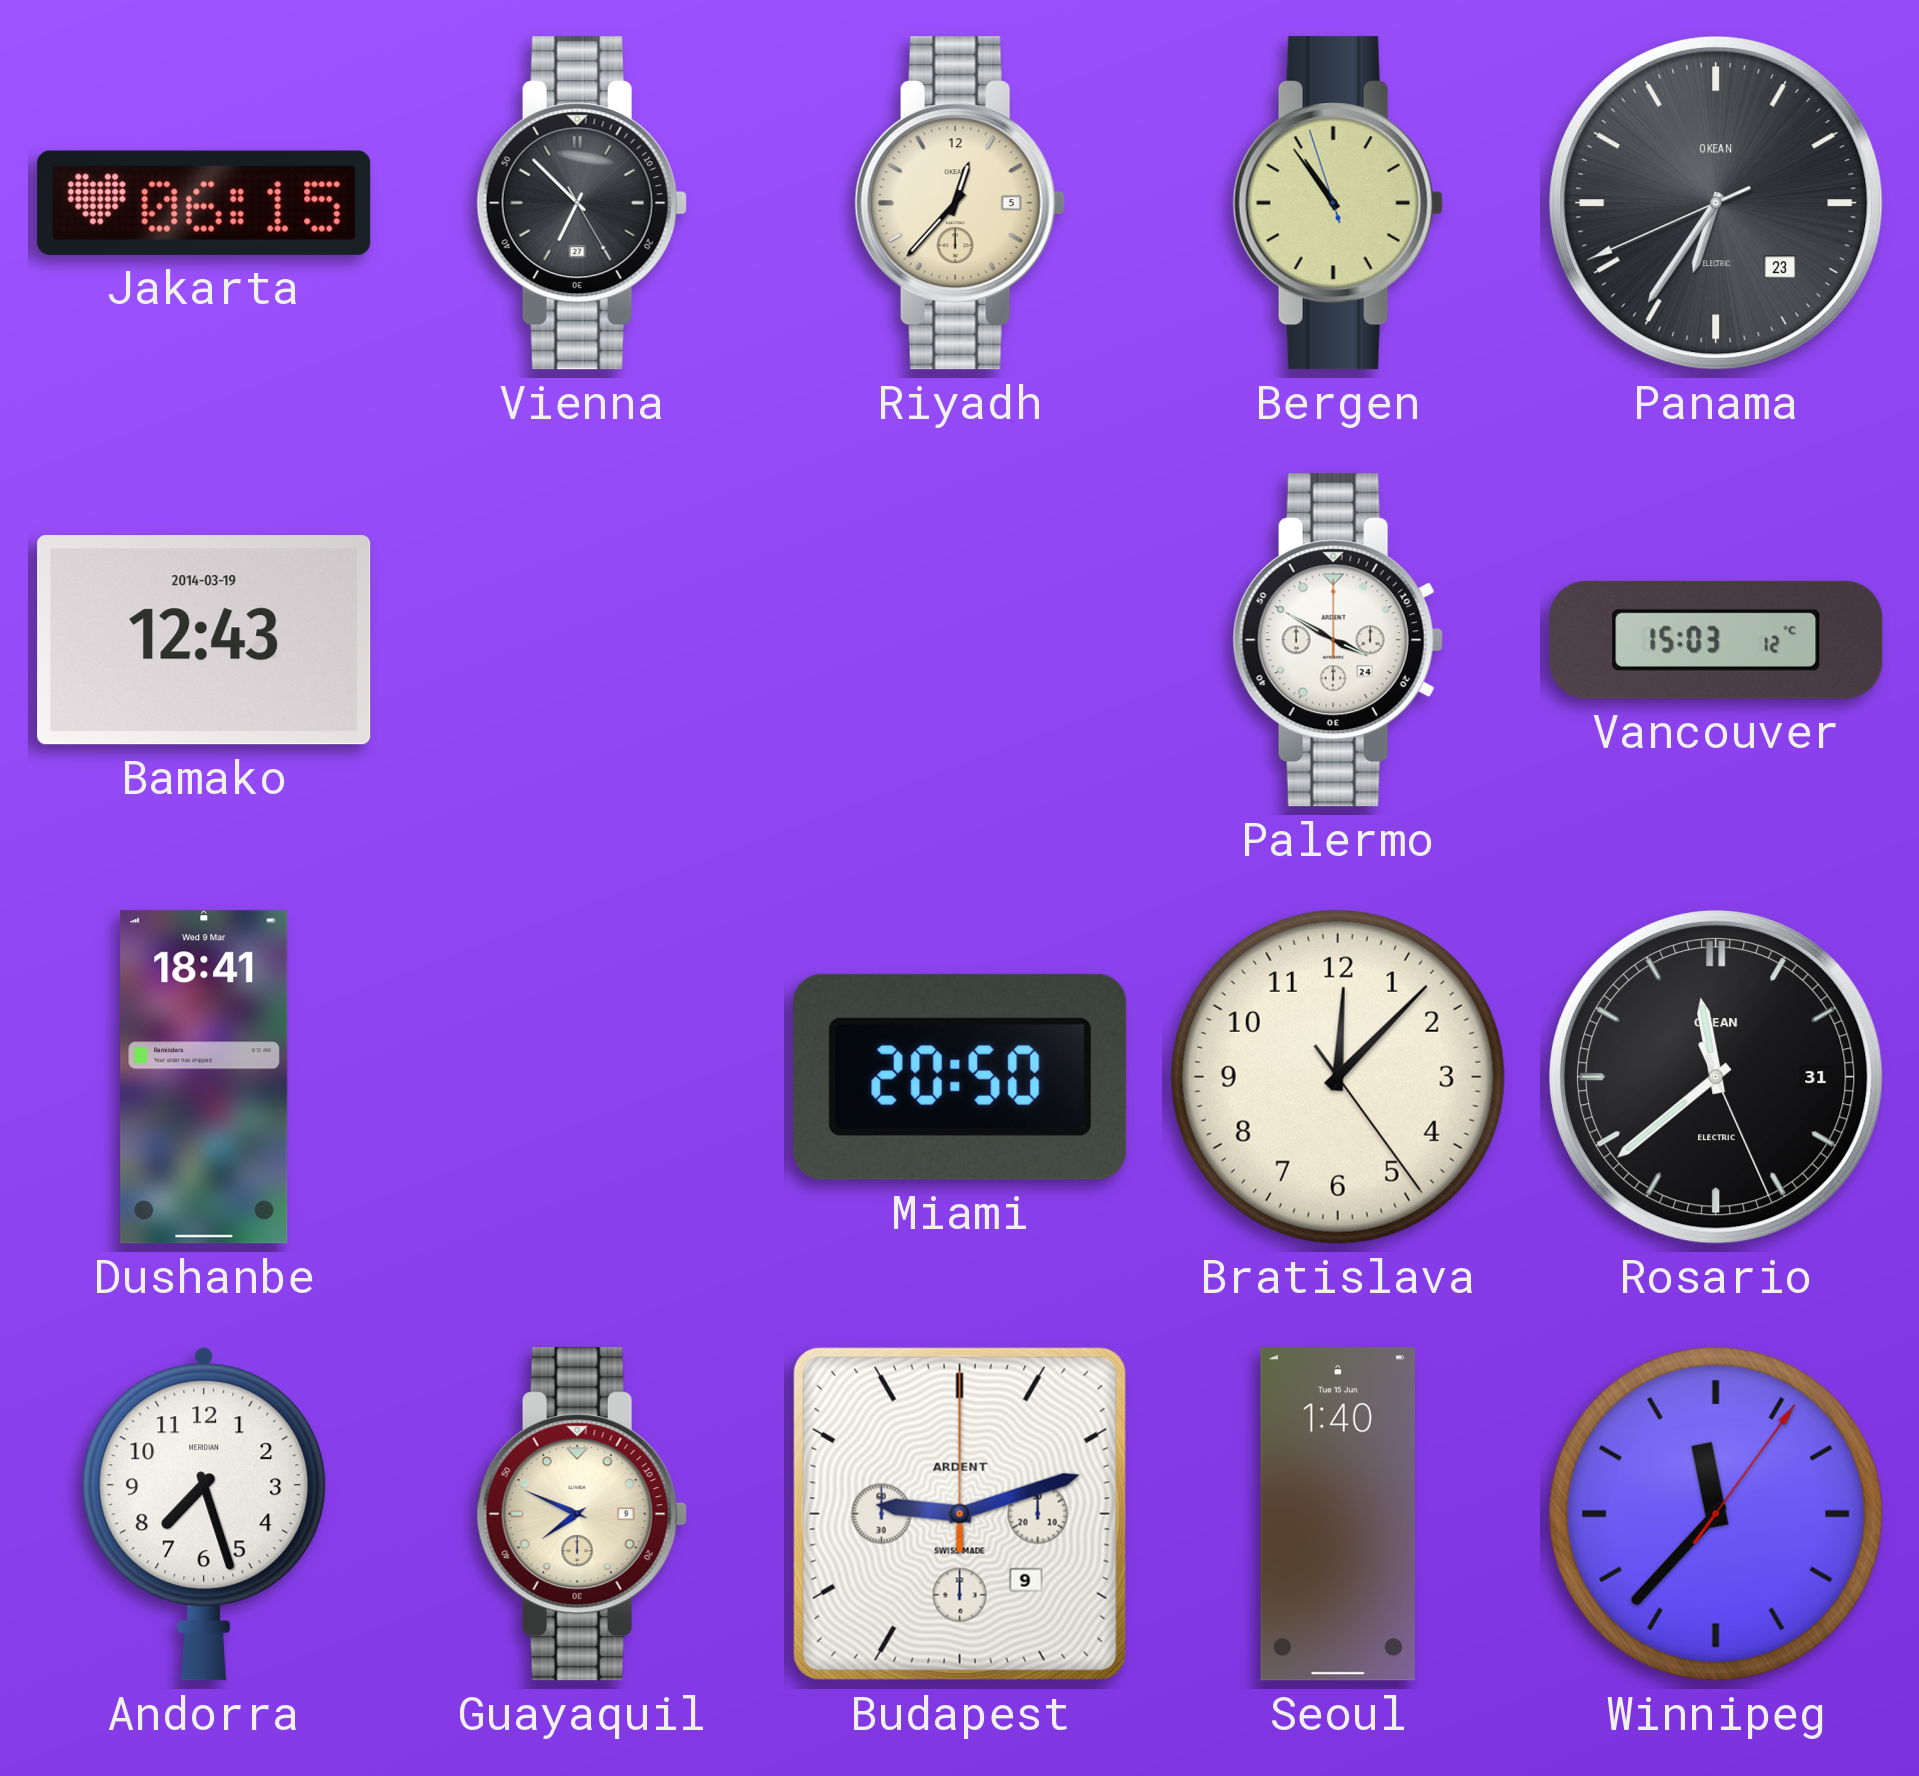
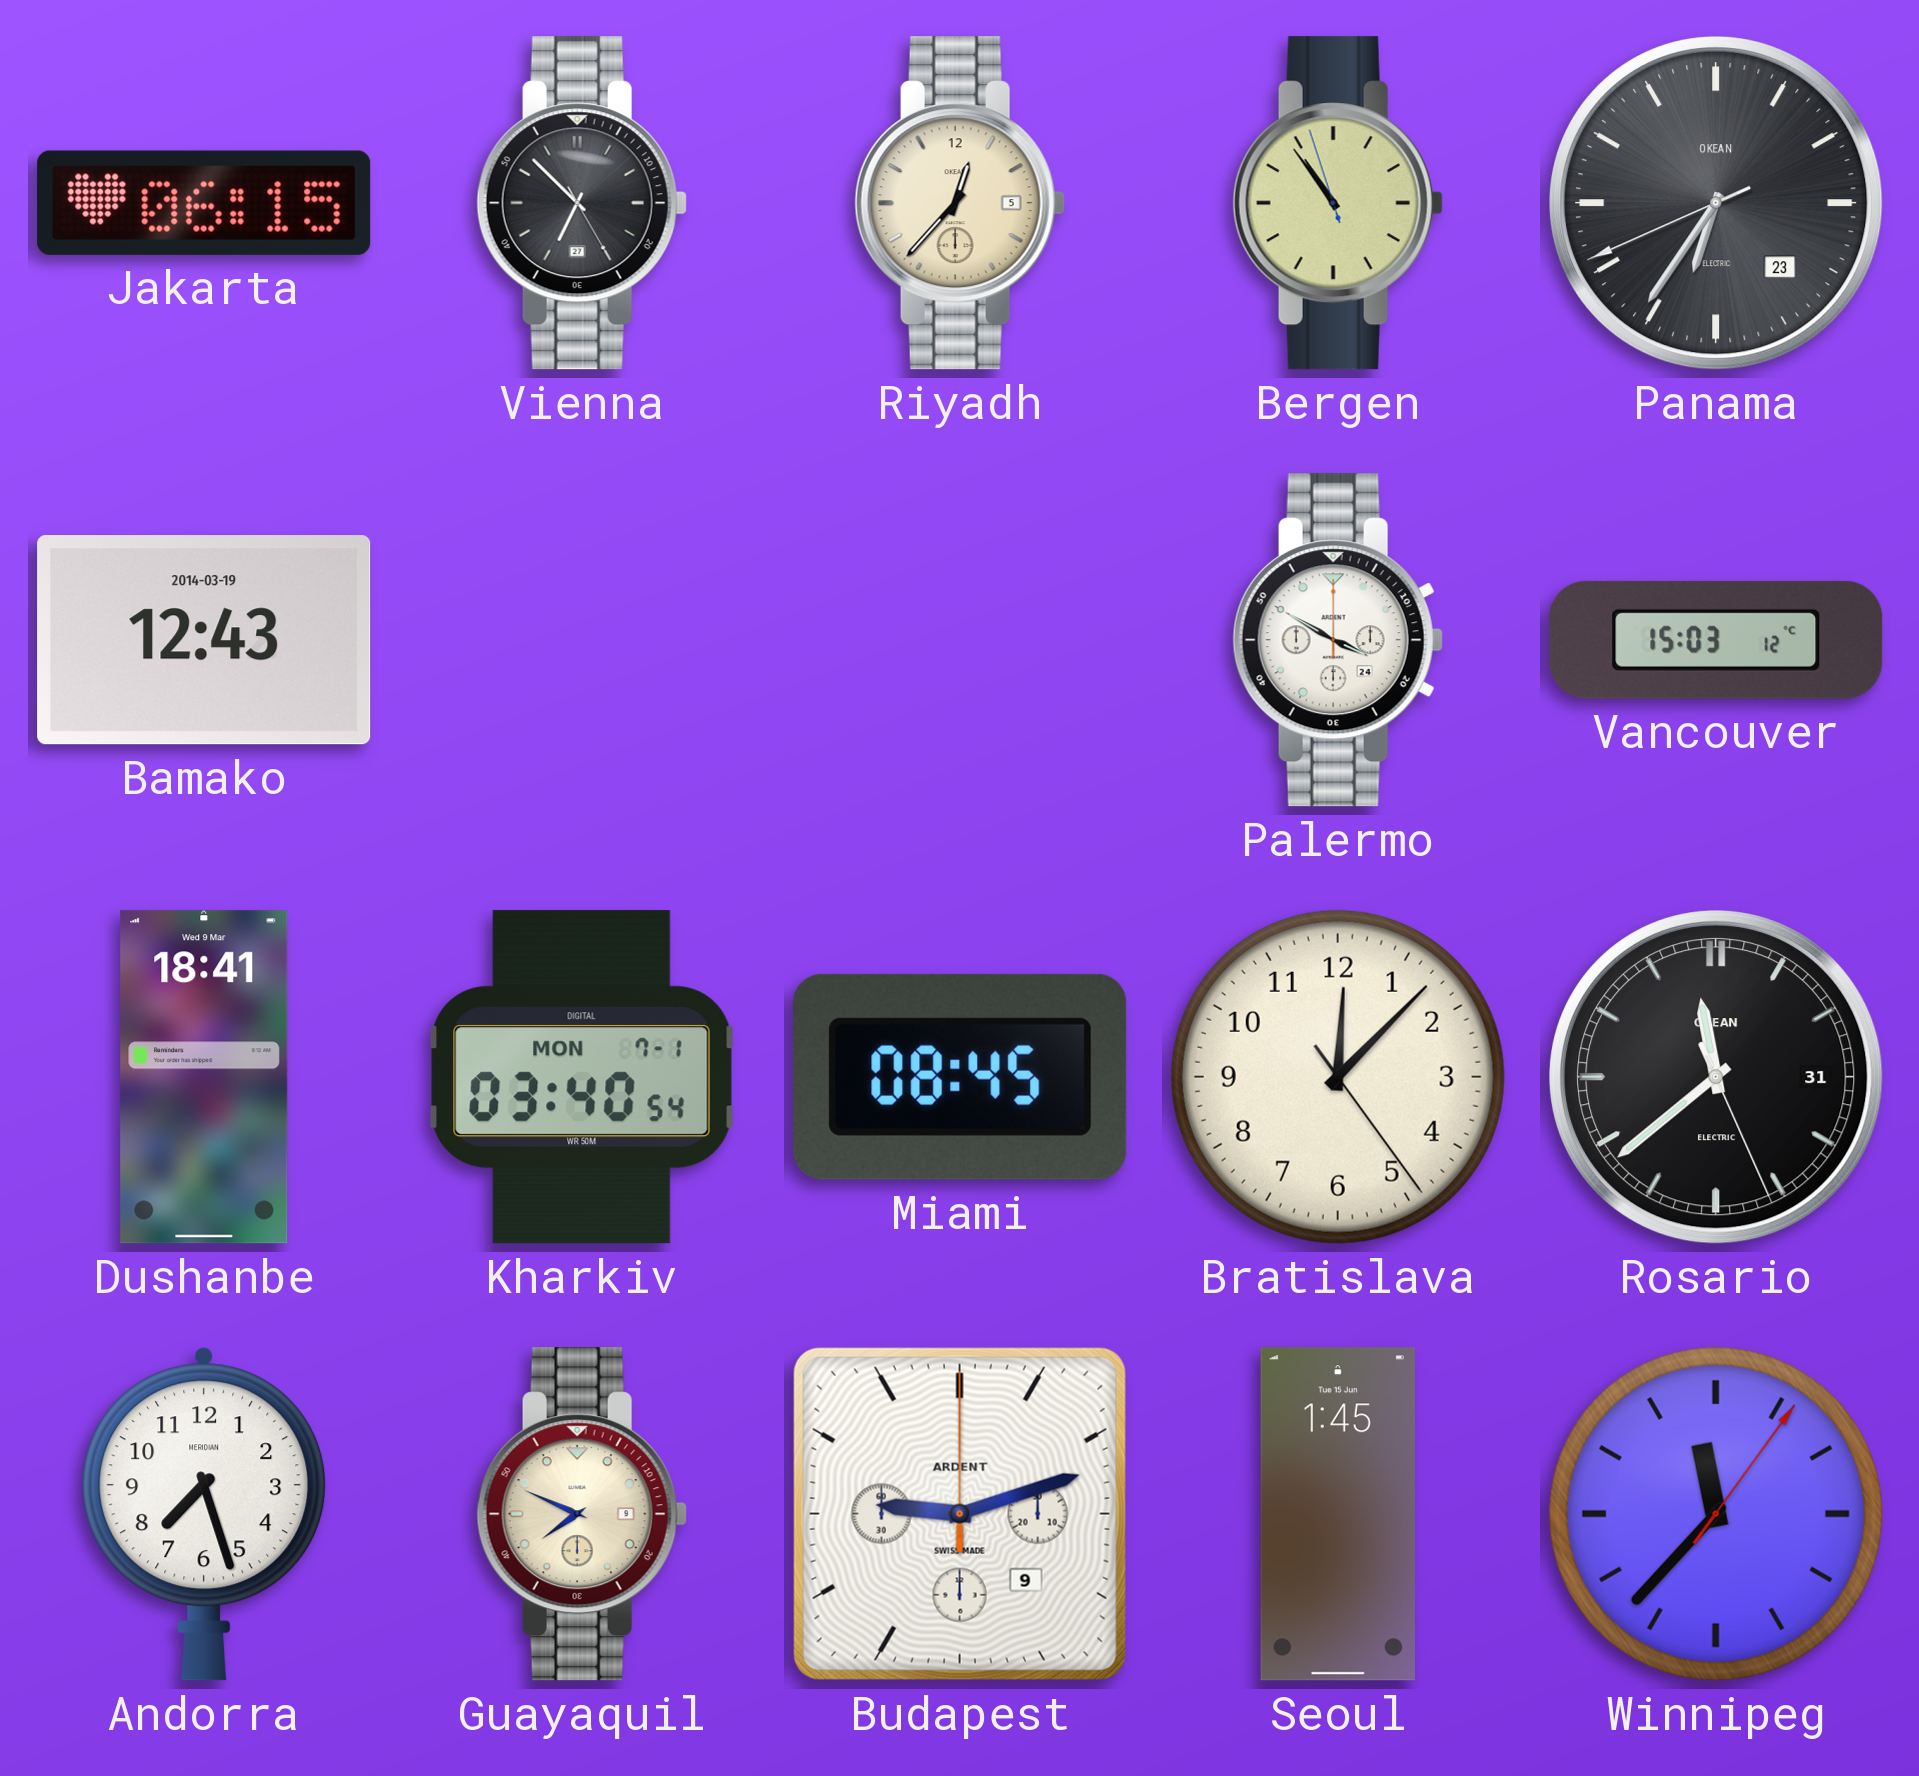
Kharkiv: none -> 03:40
Miami: 20:50 -> 08:45
Seoul: 1:40 -> 1:45
